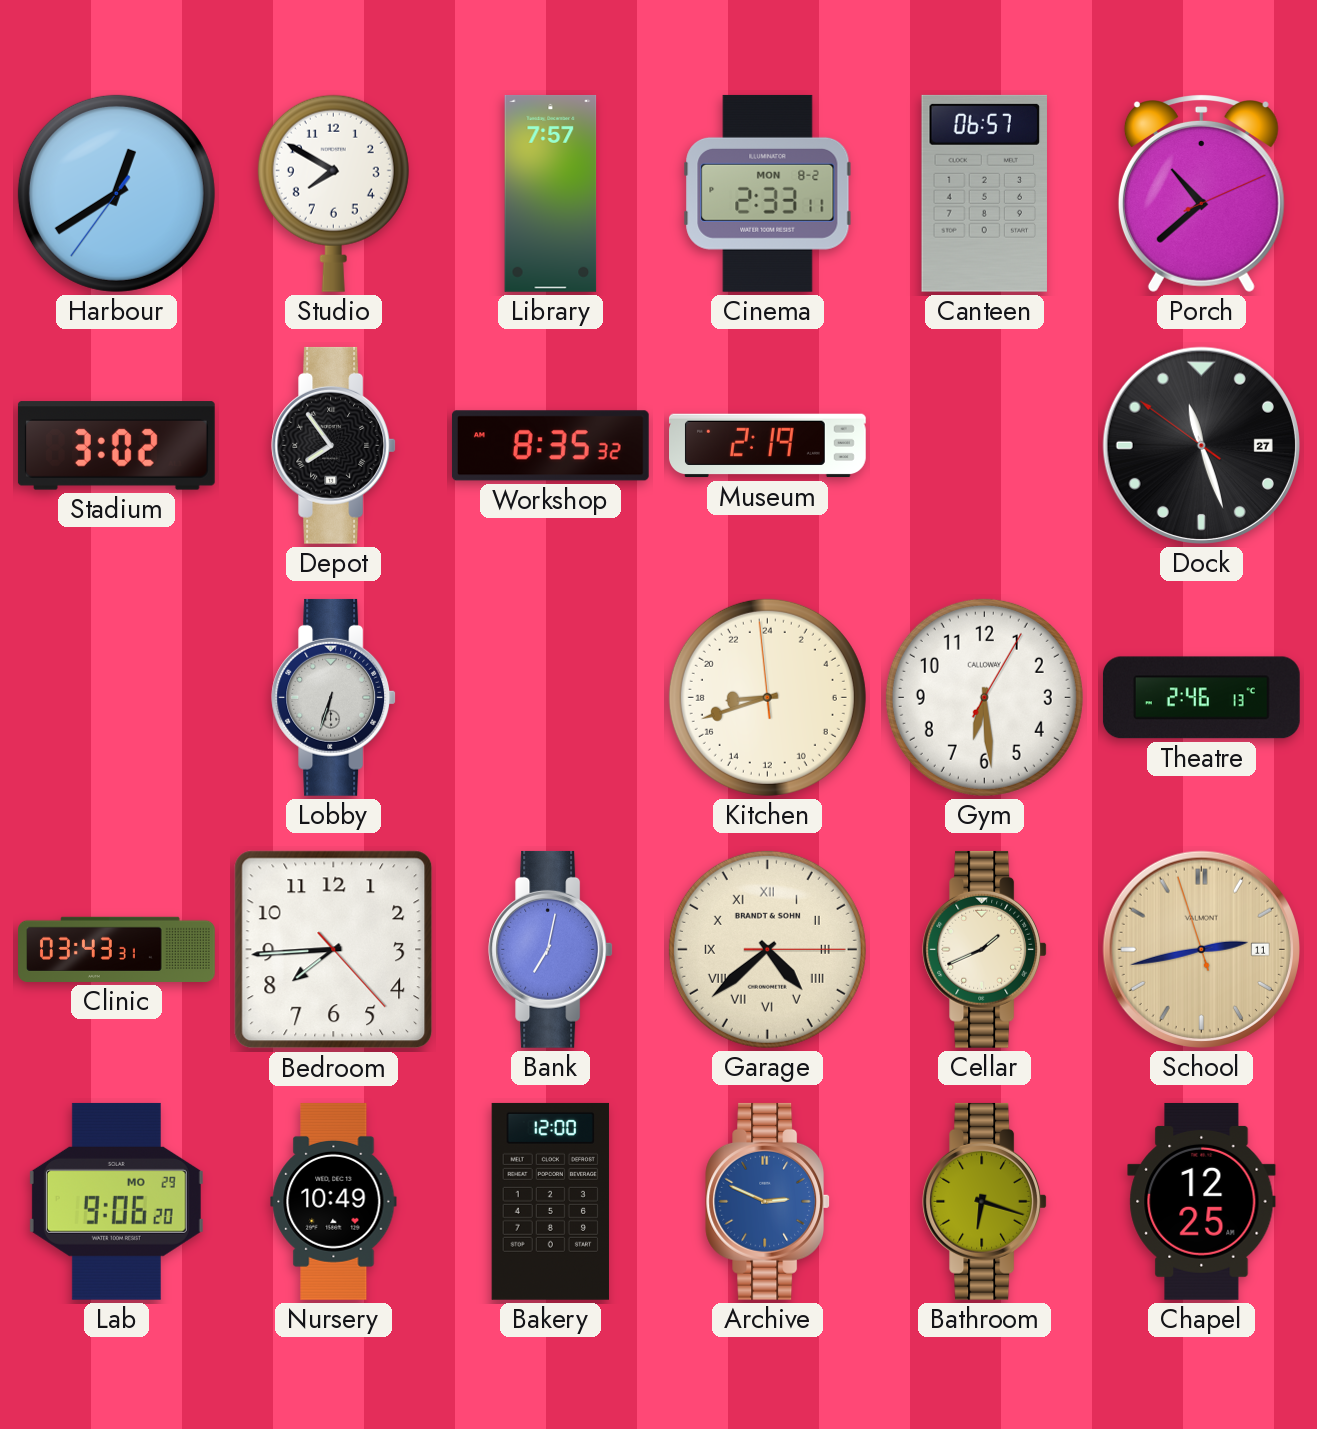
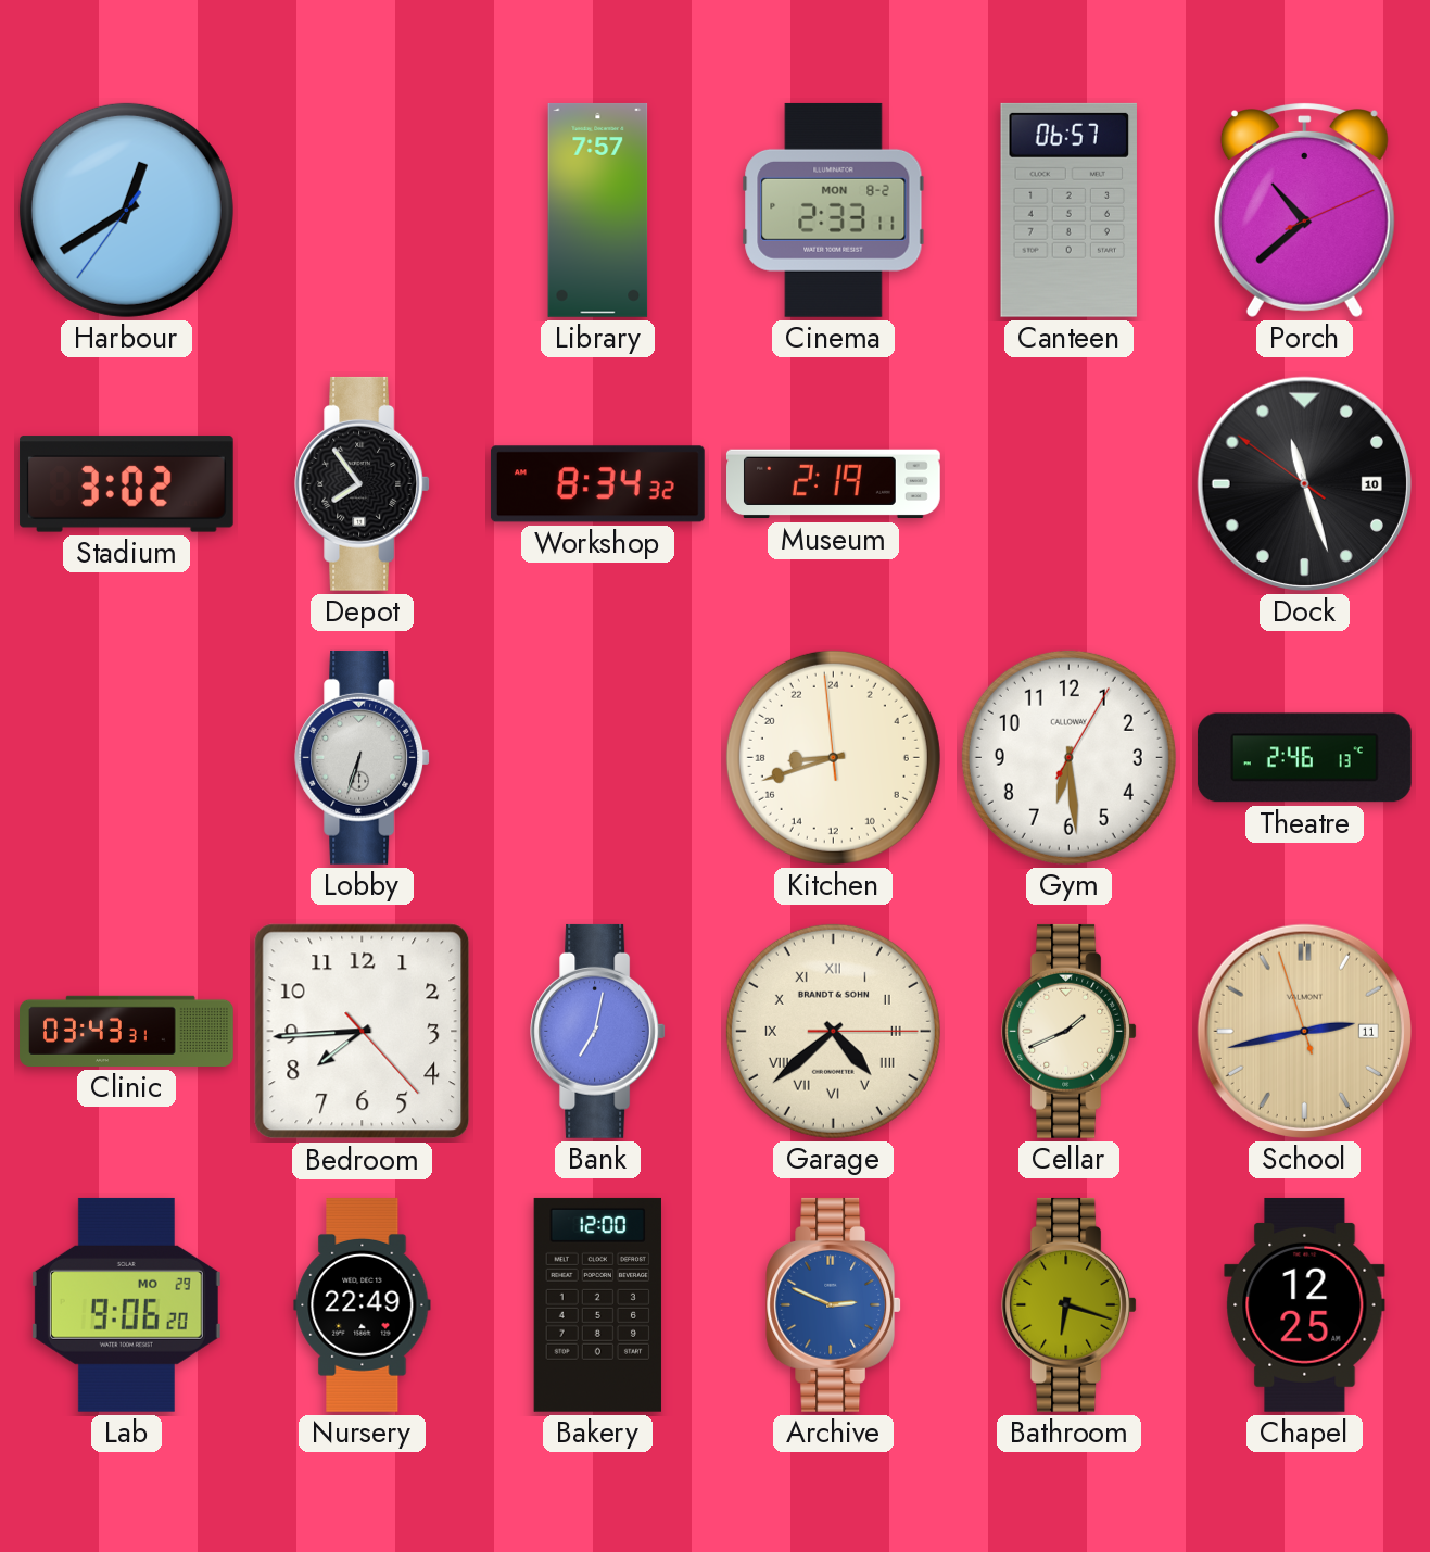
Studio: 7:50 -> none
Workshop: 8:35 -> 8:34
Dock date: 27 -> 10
Nursery: 10:49 -> 22:49
